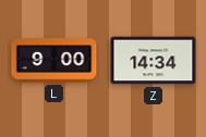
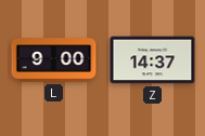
Z: 14:34 -> 14:37
